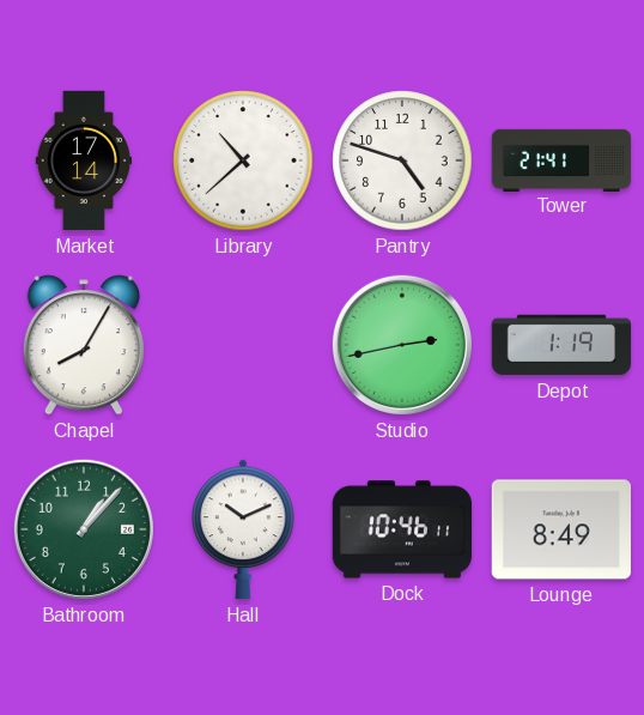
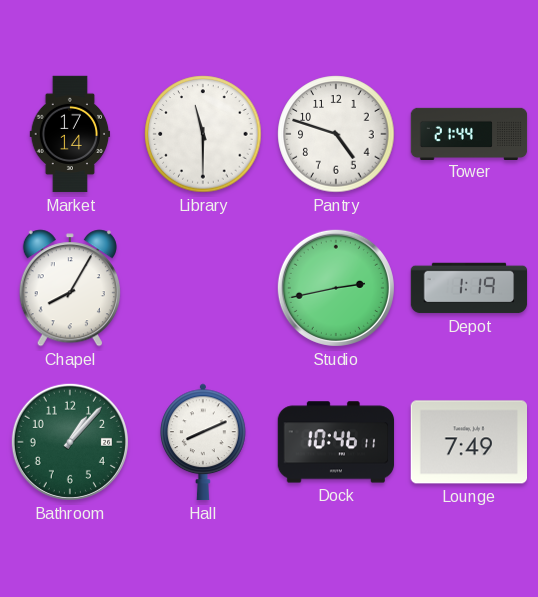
Library: 10:38 -> 11:30
Tower: 21:41 -> 21:44
Hall: 10:11 -> 8:11
Lounge: 8:49 -> 7:49
